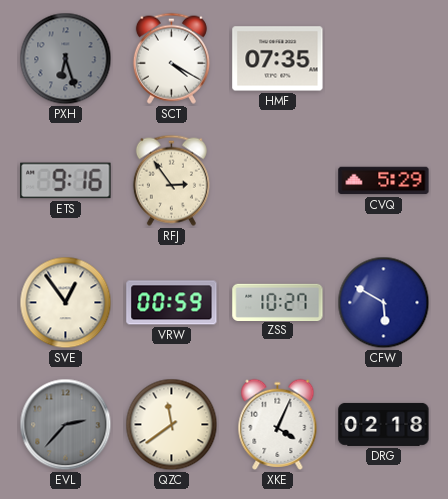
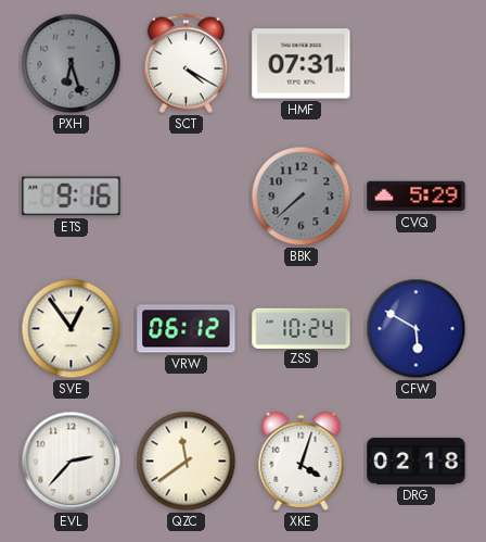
HMF: 07:35 -> 07:31
RFJ: 2:54 -> none
BBK: none -> 7:38
VRW: 00:59 -> 06:12
ZSS: 10:27 -> 10:24
EVL dial: grey -> white
XKE: 4:04 -> 4:03
